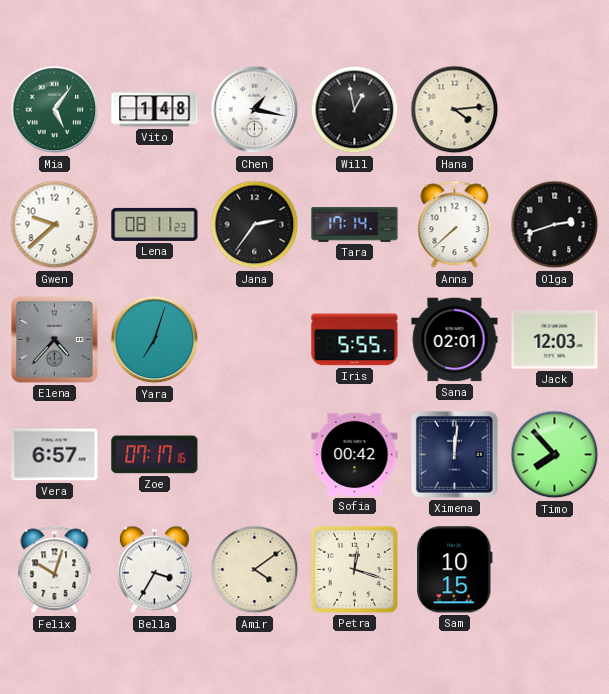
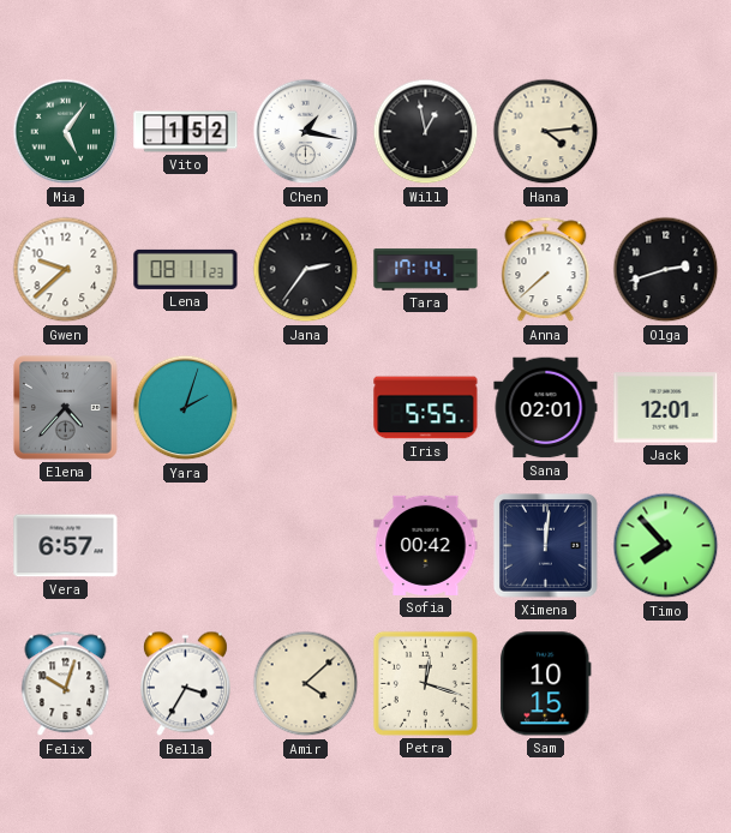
Vito: 1:48 -> 1:52
Yara: 7:03 -> 2:03
Jack: 12:03 -> 12:01
Zoe: 07:17 -> none
Amir: 4:09 -> 4:08
